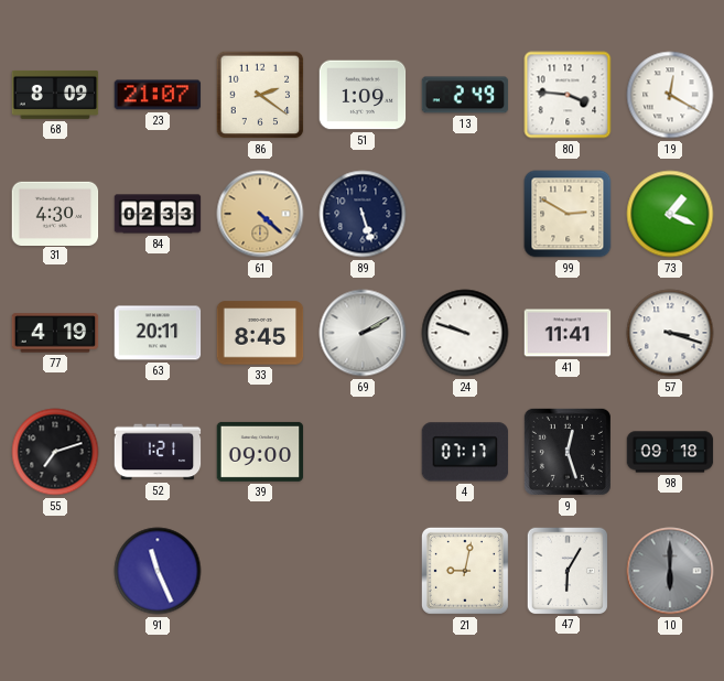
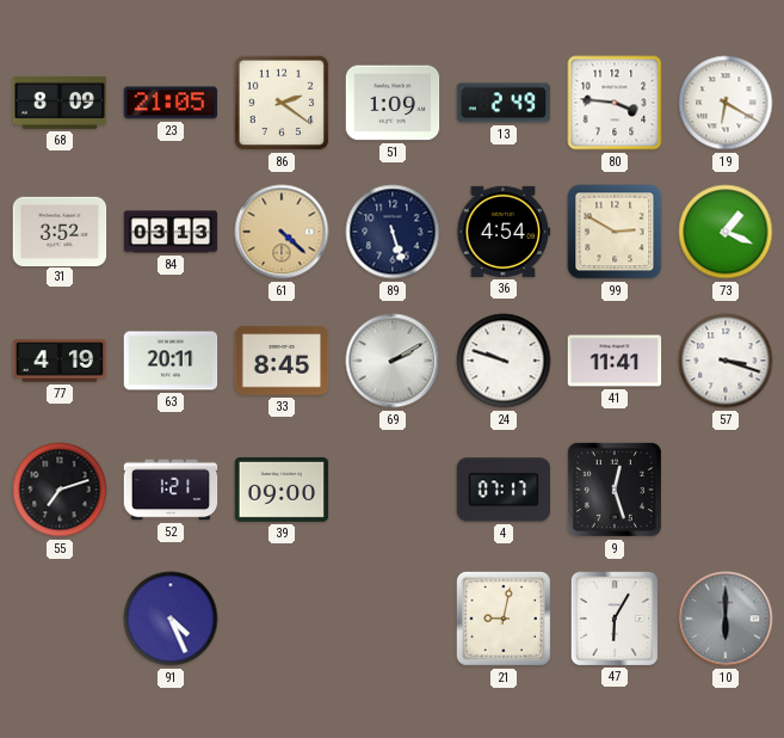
23: 21:07 -> 21:05
19: 12:20 -> 6:20
31: 4:30 -> 3:52
84: 02:33 -> 03:13
36: none -> 4:54
98: 09:18 -> none
91: 11:26 -> 4:26
